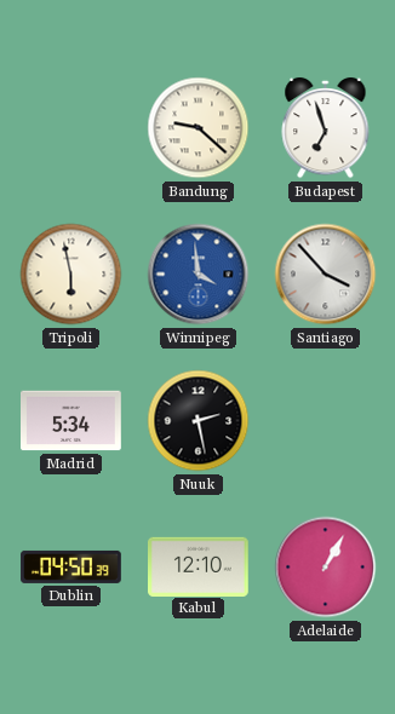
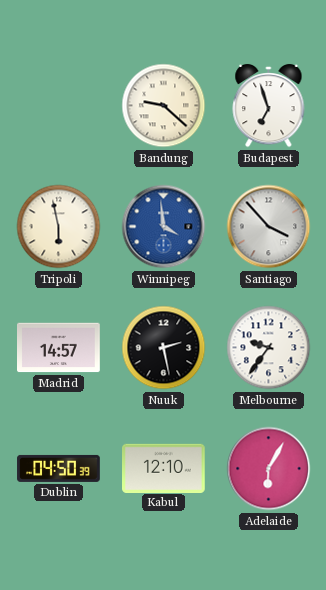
Madrid: 5:34 -> 14:57
Melbourne: none -> 9:36
Adelaide: 1:05 -> 6:05
